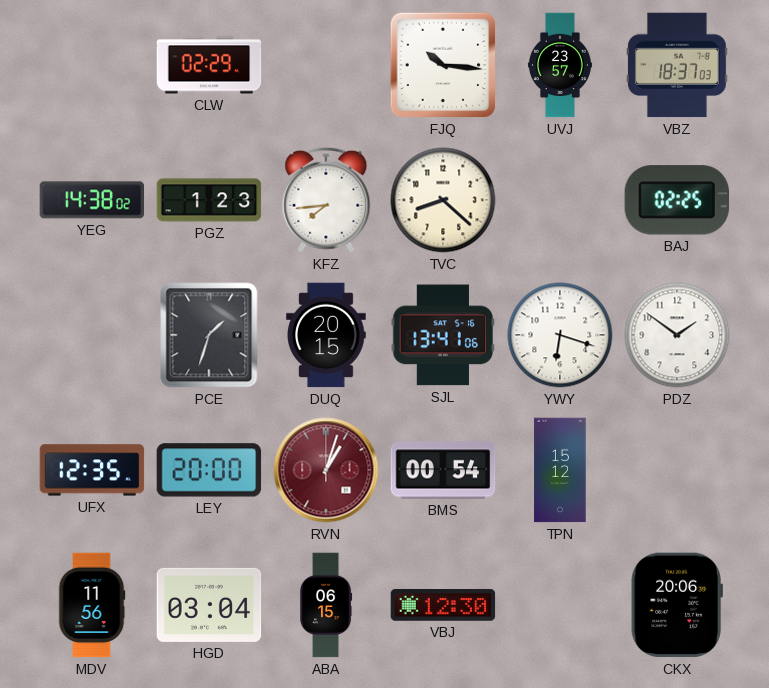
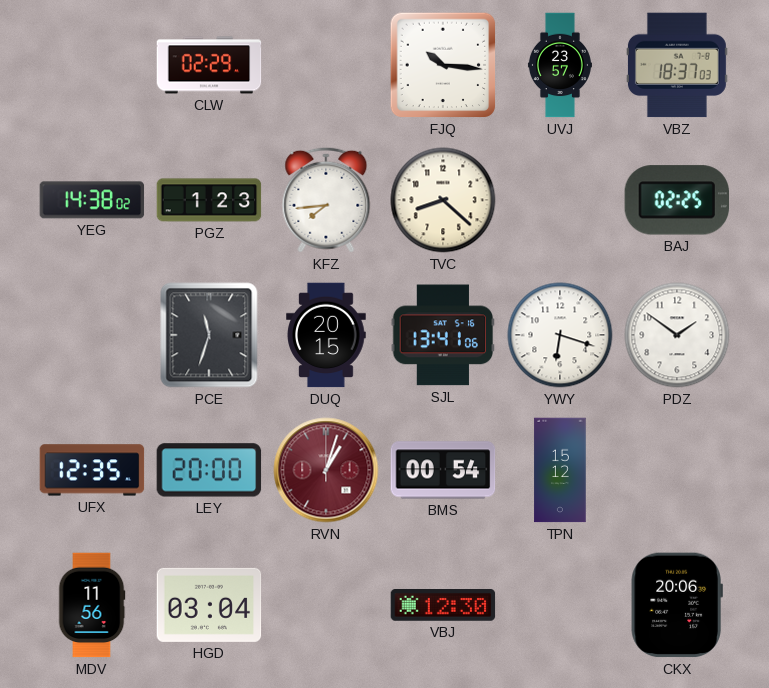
PCE: 1:33 -> 11:33
ABA: 06:15 -> none
